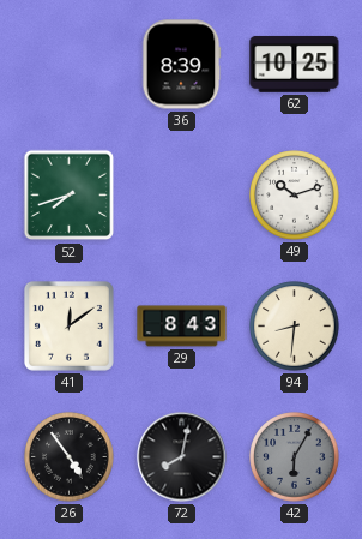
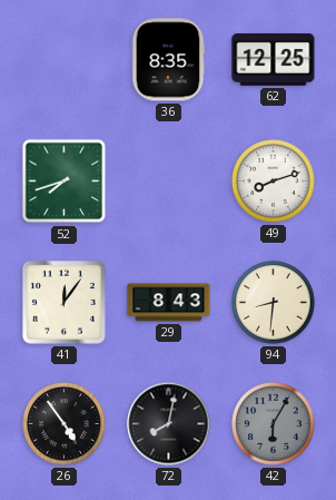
36: 8:39 -> 8:35
62: 10:25 -> 12:25
49: 10:12 -> 8:12
41: 12:09 -> 12:06
